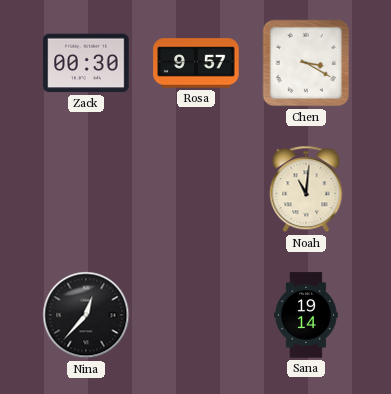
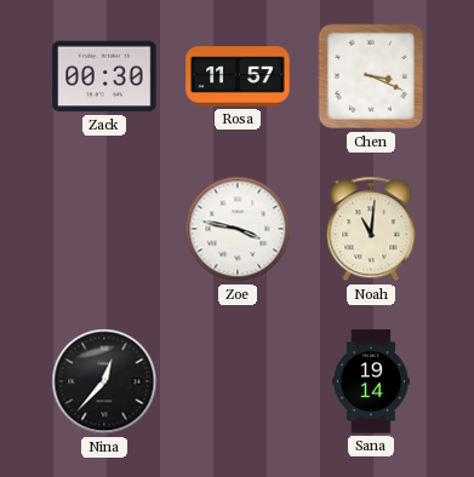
Rosa: 9:57 -> 11:57
Chen: 3:20 -> 3:19
Zoe: none -> 3:47
